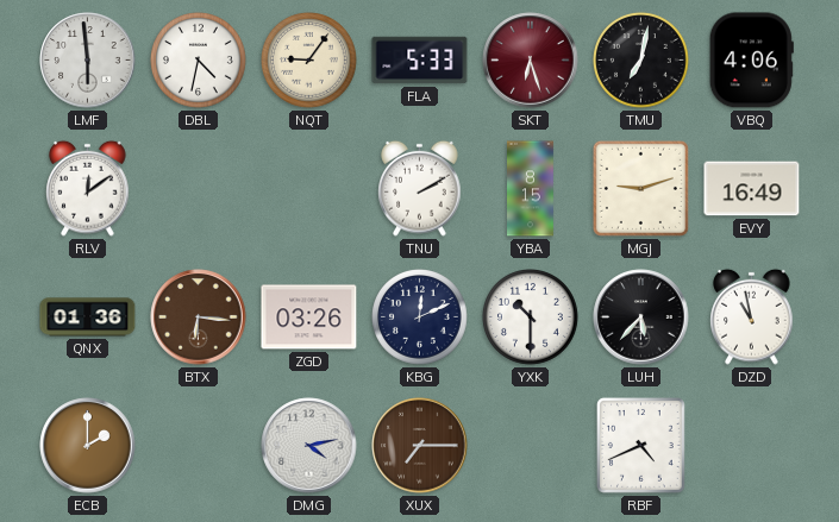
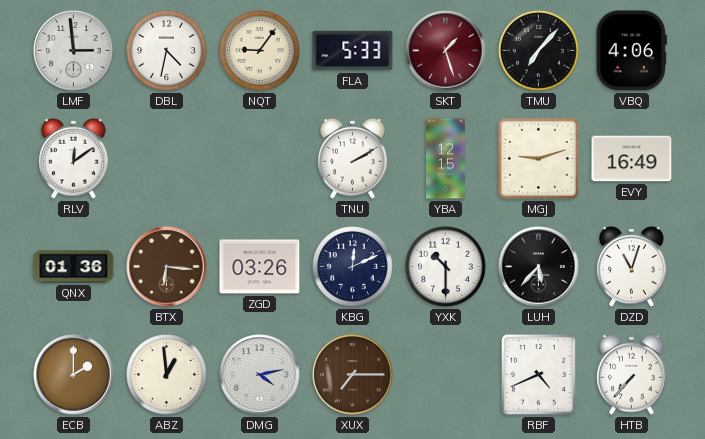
LMF: 5:59 -> 2:59
SKT: 6:27 -> 1:27
TMU: 7:02 -> 7:07
YBA: 8:15 -> 12:15
DZD: 10:58 -> 11:03
ABZ: none -> 12:59
HTB: none -> 7:37
